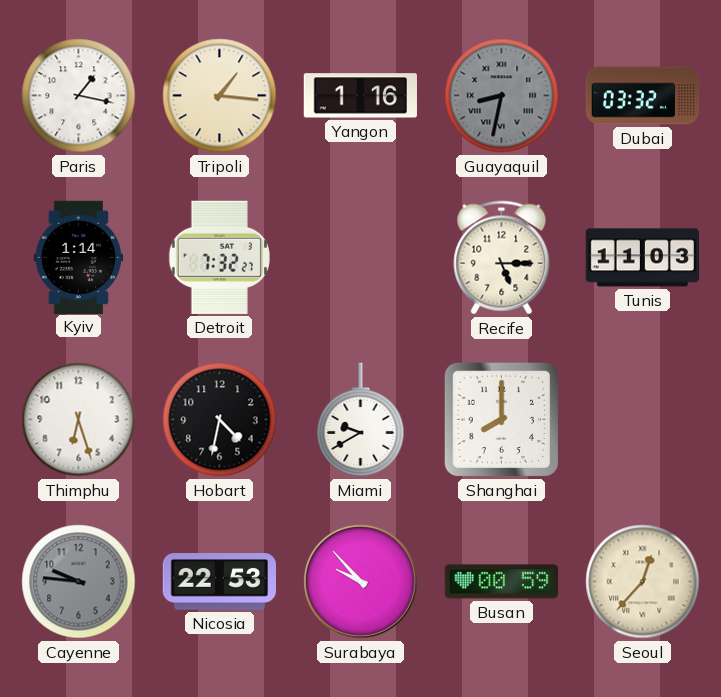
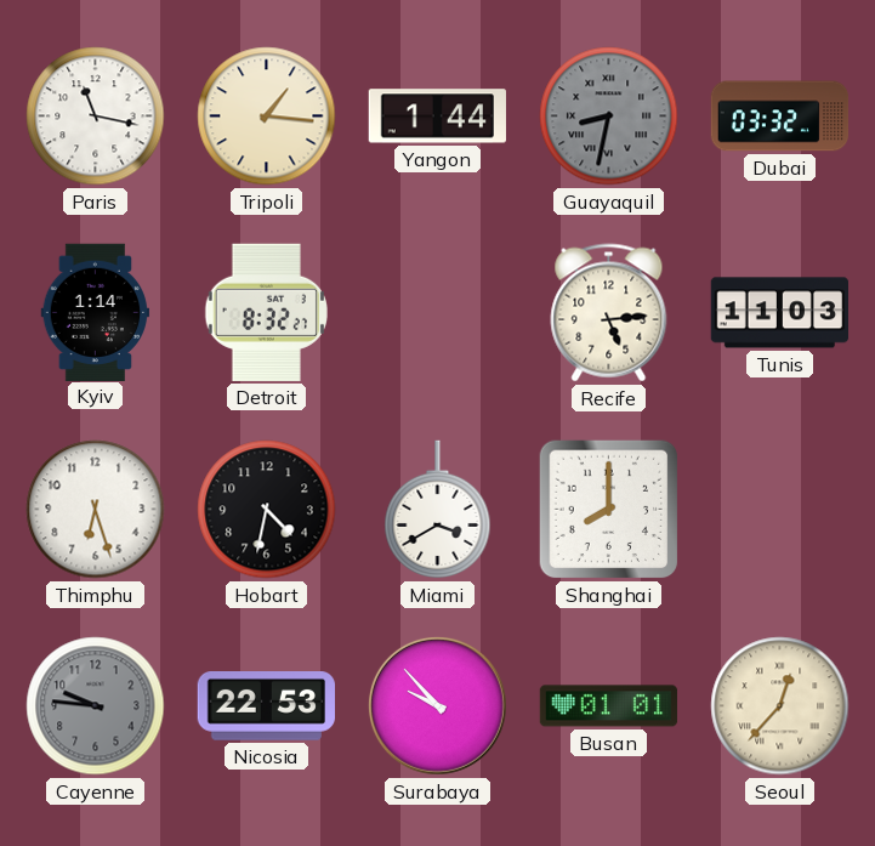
Paris: 1:17 -> 11:17
Yangon: 1:16 -> 1:44
Detroit: 7:32 -> 8:32
Recife: 5:15 -> 5:14
Miami: 9:40 -> 3:40
Busan: 00:59 -> 01:01
